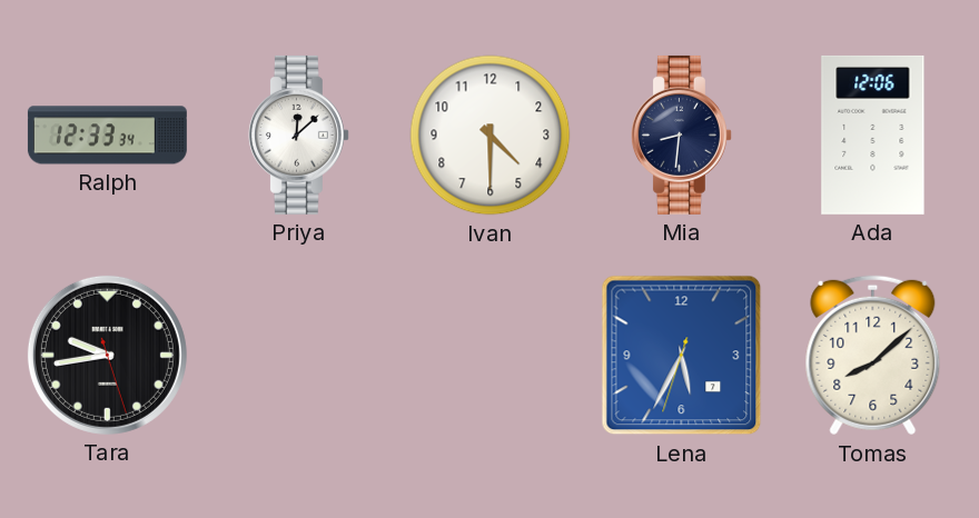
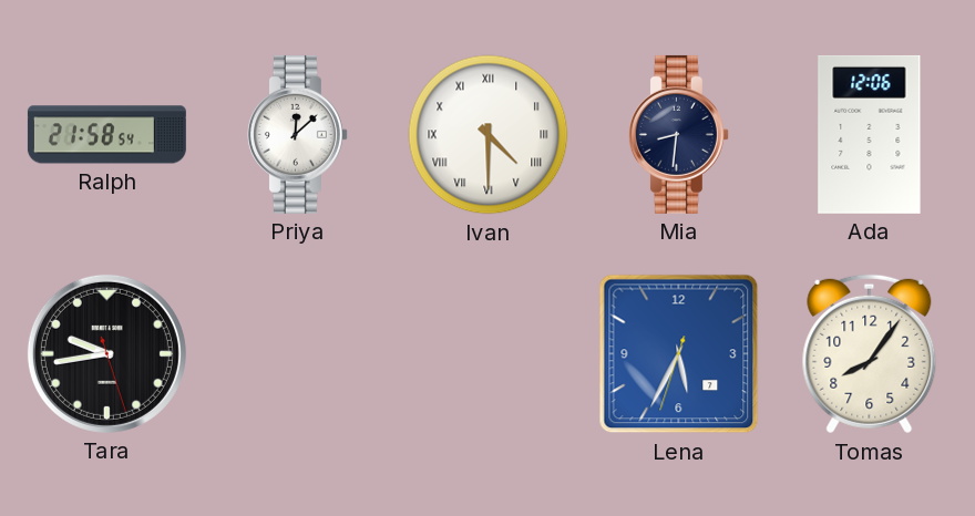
Ralph: 12:33 -> 21:58
Ivan numerals: Arabic -> Roman
Tomas: 8:08 -> 8:06
